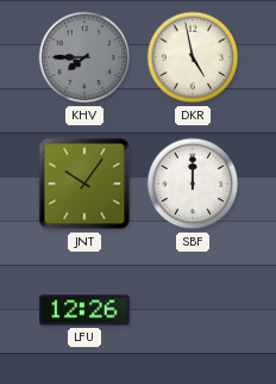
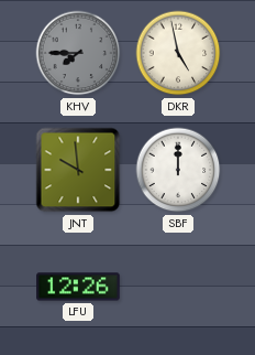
JNT: 10:06 -> 9:59
